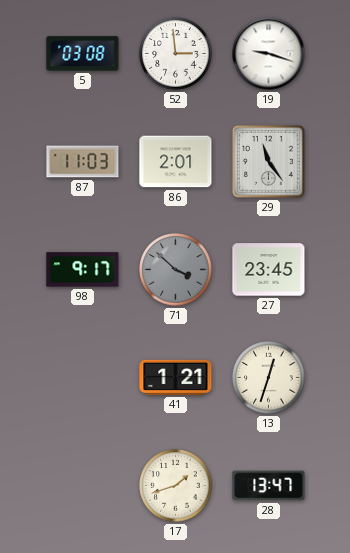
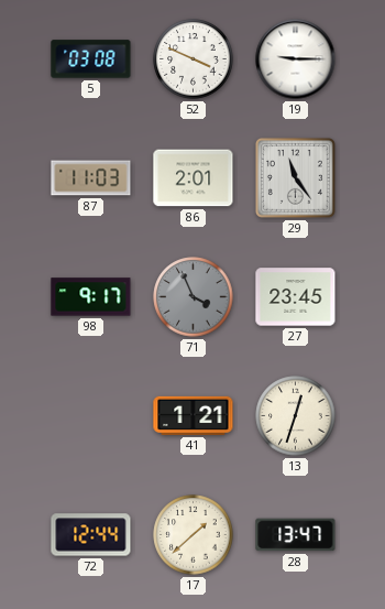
52: 2:59 -> 3:49
19: 9:18 -> 9:15
71: 3:52 -> 3:56
72: none -> 12:44
17: 1:42 -> 1:38
